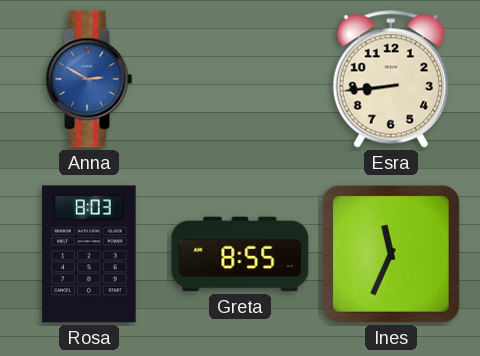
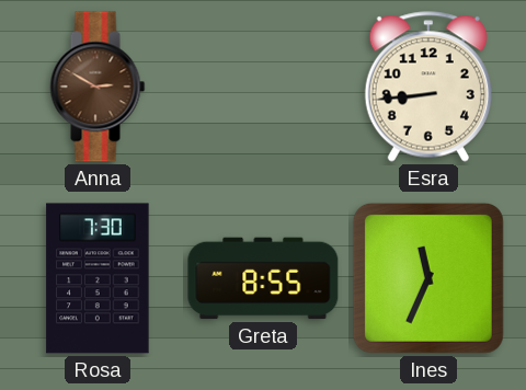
Anna dial: blue -> brown
Rosa: 8:03 -> 7:30
